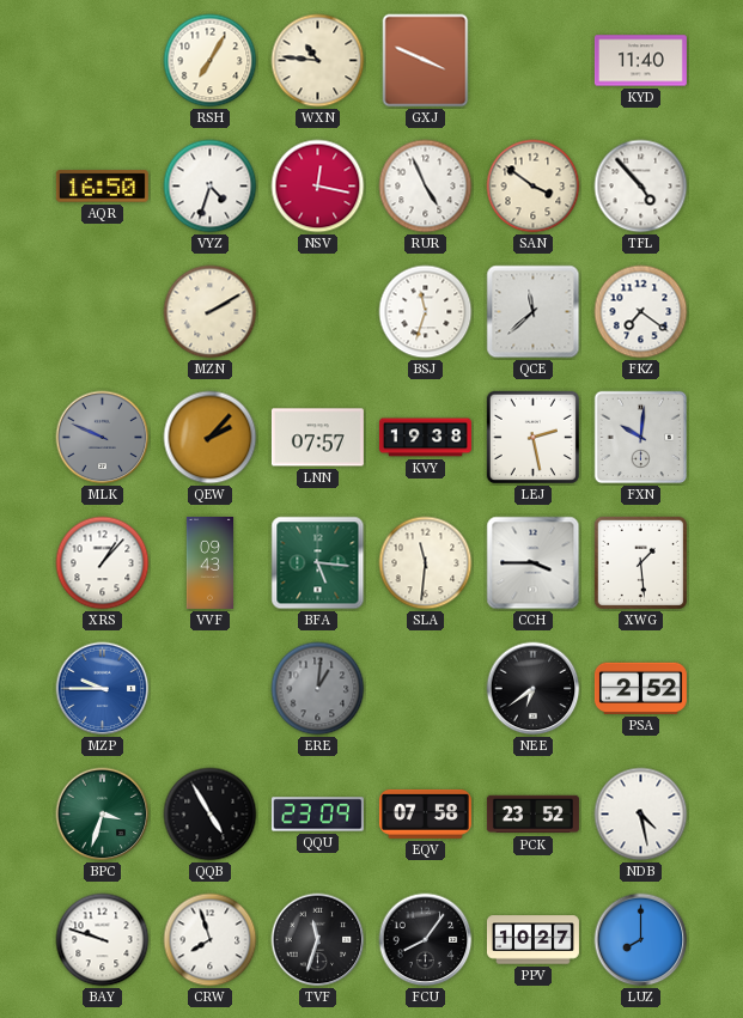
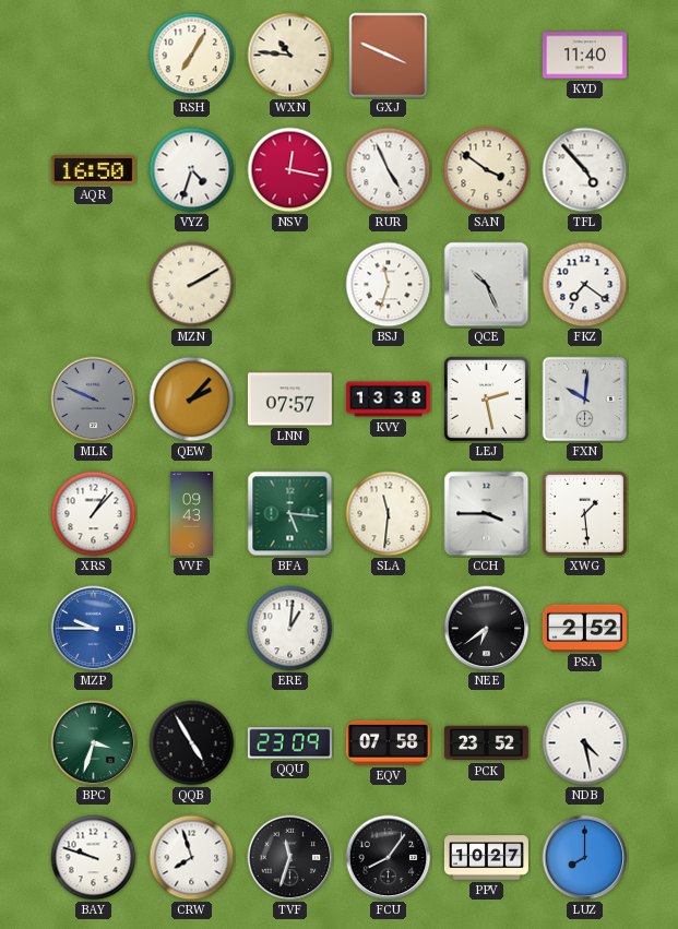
QCE: 11:38 -> 10:26
KVY: 19:38 -> 13:38
ERE dial: grey -> white
